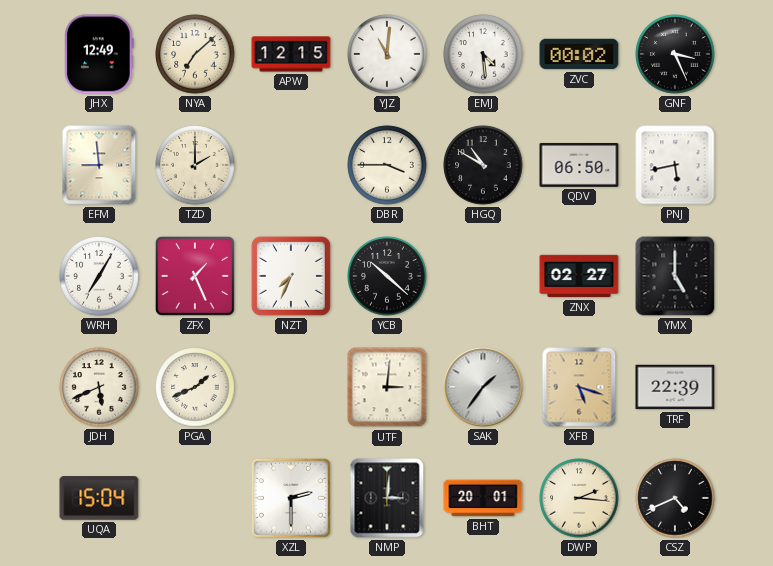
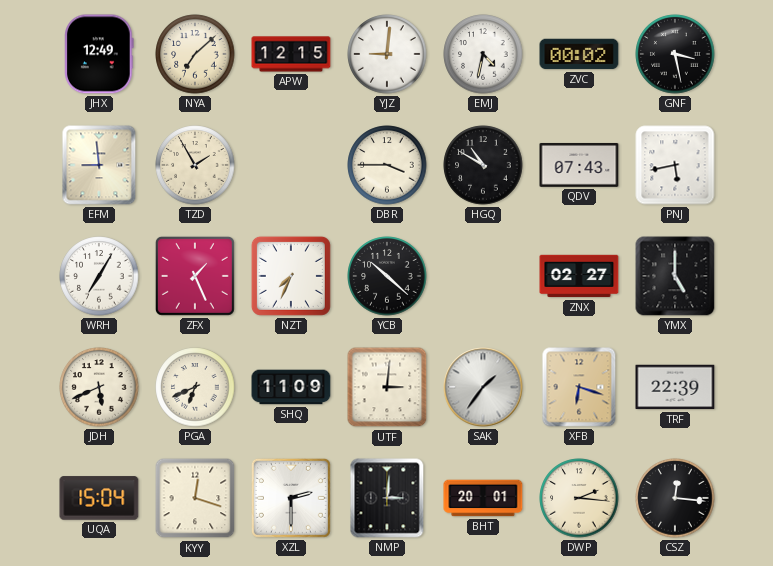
YJZ: 11:01 -> 9:01
EMJ: 4:29 -> 4:32
GNF: 3:26 -> 3:28
TZD: 2:00 -> 1:55
QDV: 06:50 -> 07:43
PGA: 1:41 -> 6:41
SHQ: none -> 11:09
XFB: 5:18 -> 6:18
KYY: none -> 12:18
CSZ: 4:41 -> 12:16
